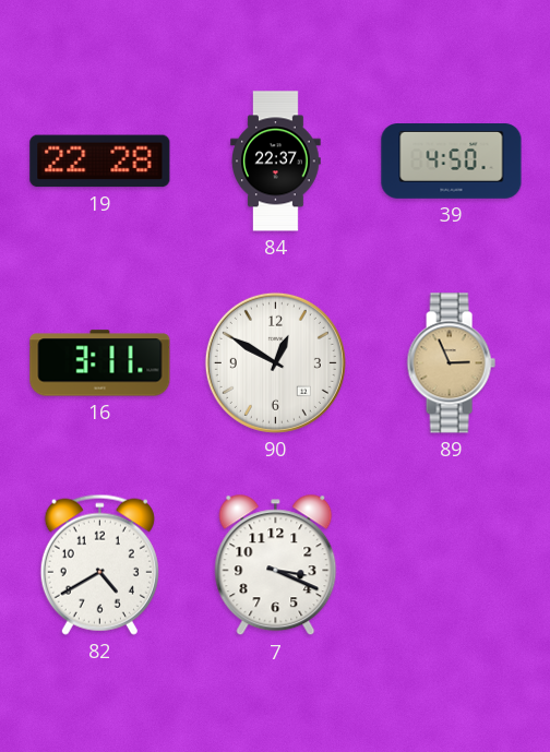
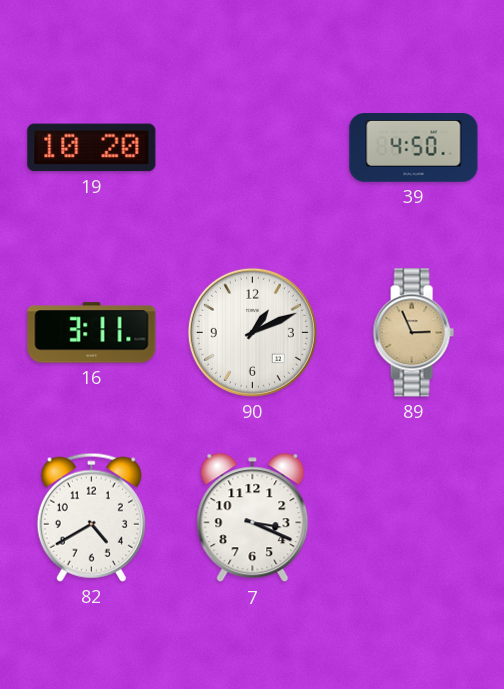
19: 22:28 -> 10:20
84: 22:37 -> none
90: 12:50 -> 1:11
